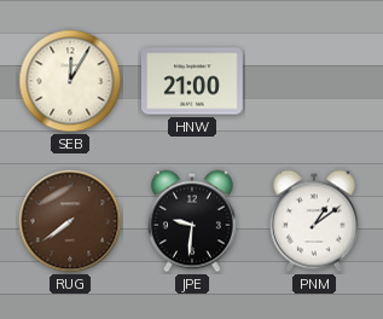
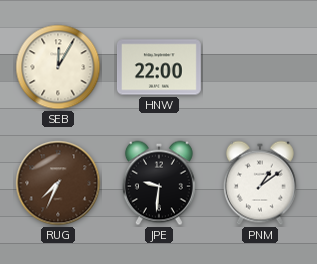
HNW: 21:00 -> 22:00
RUG: 7:39 -> 7:34
